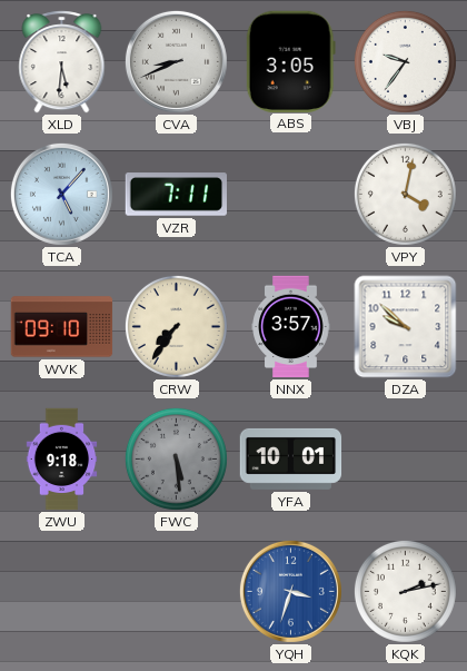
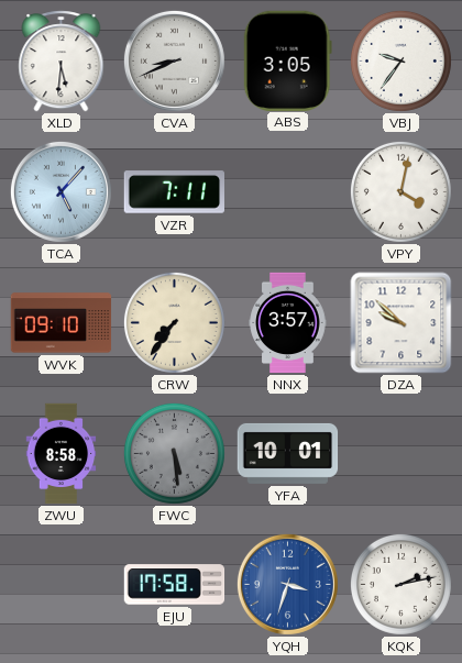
ZWU: 9:18 -> 8:58
EJU: none -> 17:58
